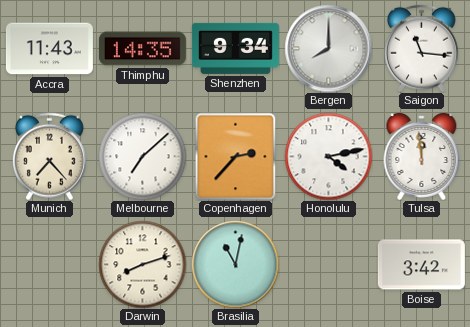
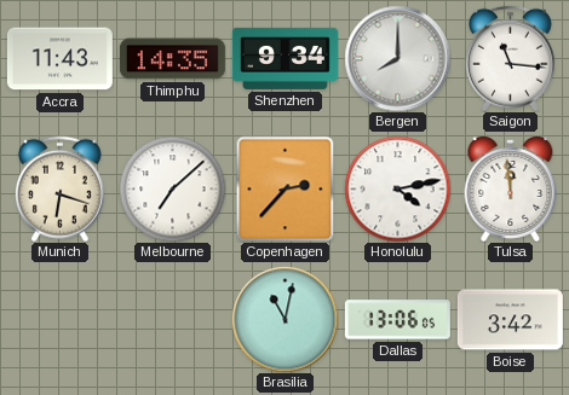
Munich: 7:23 -> 6:18
Darwin: 8:12 -> none
Dallas: none -> 13:06
